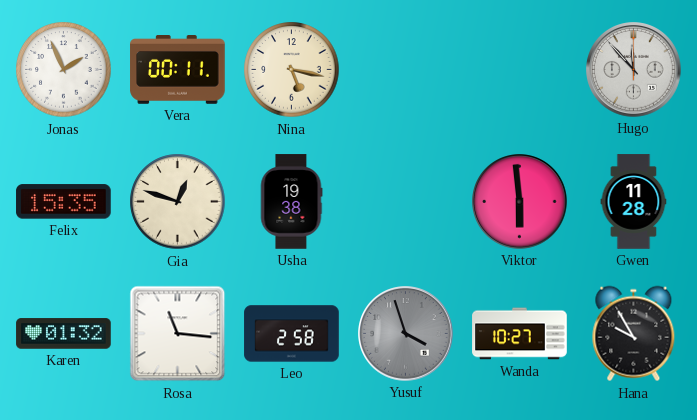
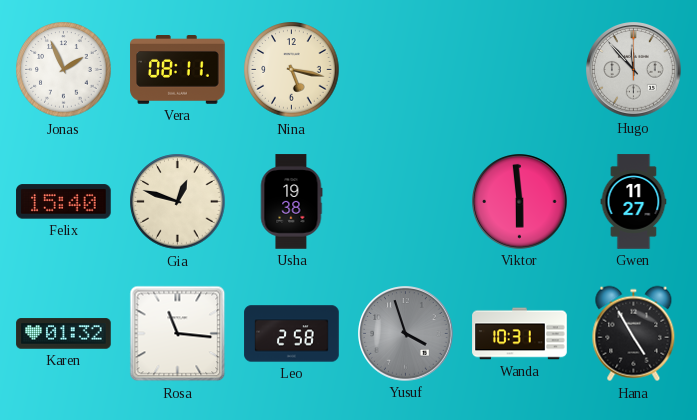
Vera: 00:11 -> 08:11
Felix: 15:35 -> 15:40
Gwen: 11:28 -> 11:27
Wanda: 10:27 -> 10:31
Hana: 9:55 -> 4:55
